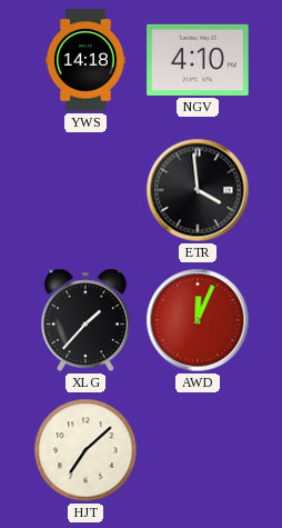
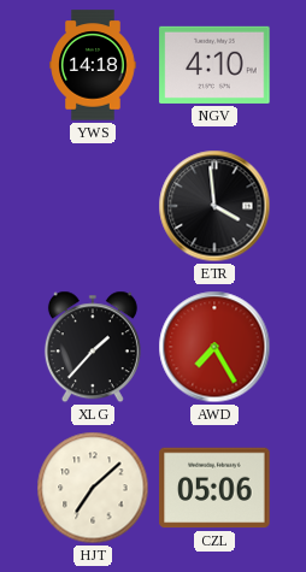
AWD: 12:04 -> 7:25
CZL: none -> 05:06
